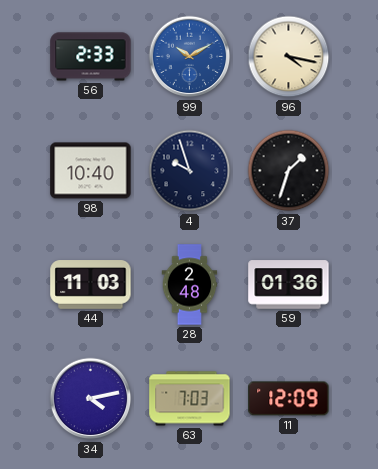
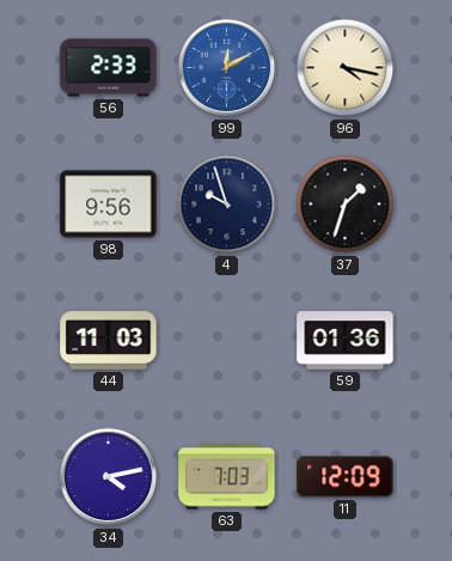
99: 10:10 -> 12:10
98: 10:40 -> 9:56
28: 2:48 -> none
